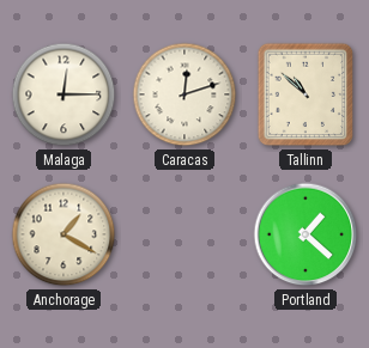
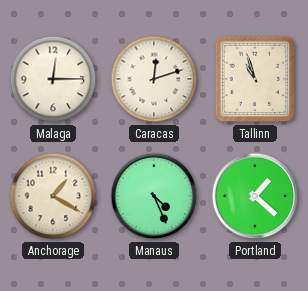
Tallinn: 10:52 -> 10:57
Manaus: none -> 4:26
